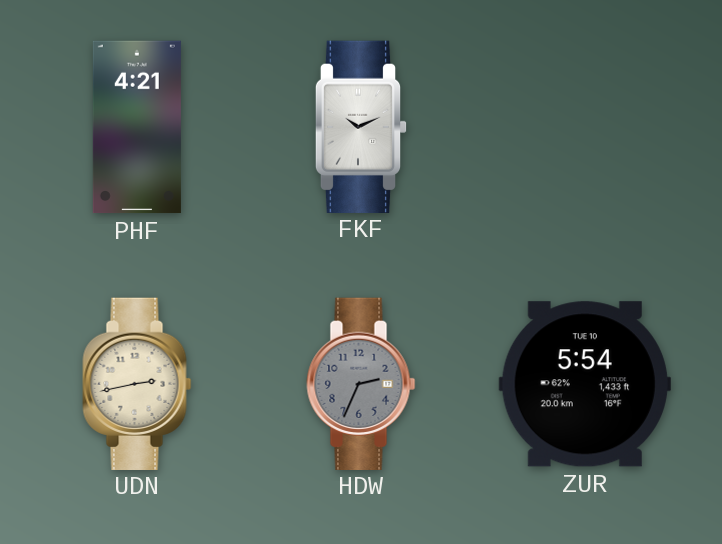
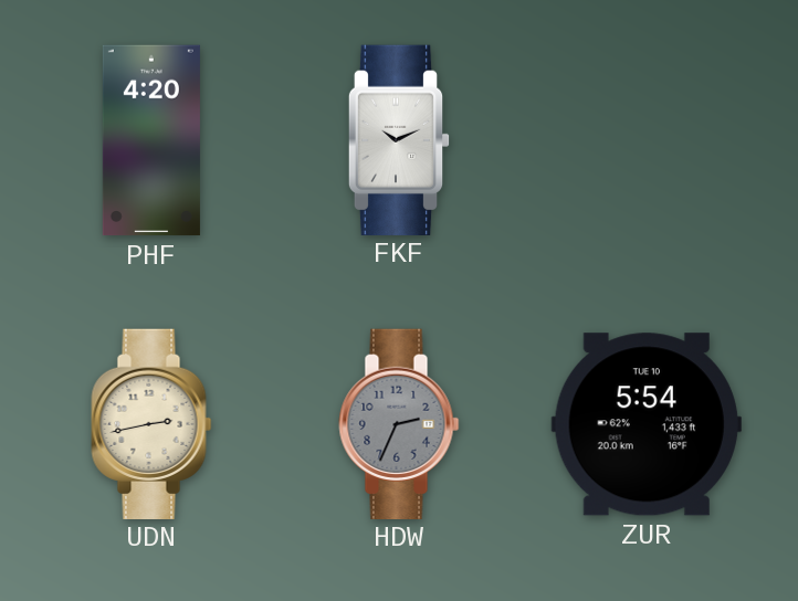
PHF: 4:21 -> 4:20
